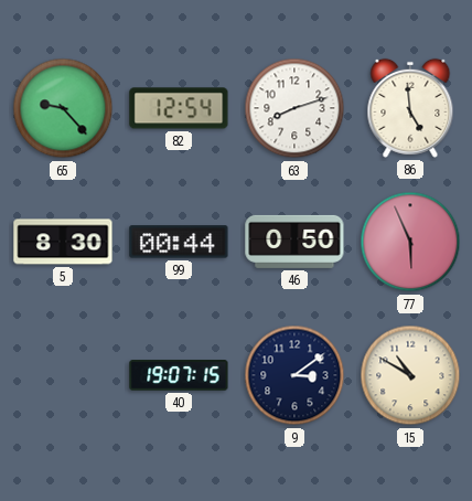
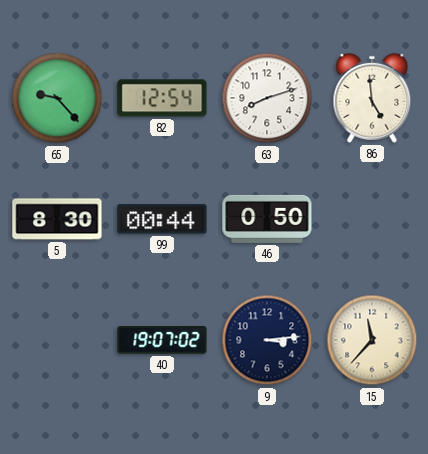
77: 5:56 -> none
40: 19:07:15 -> 19:07:02
9: 3:09 -> 3:14
15: 10:50 -> 11:37
